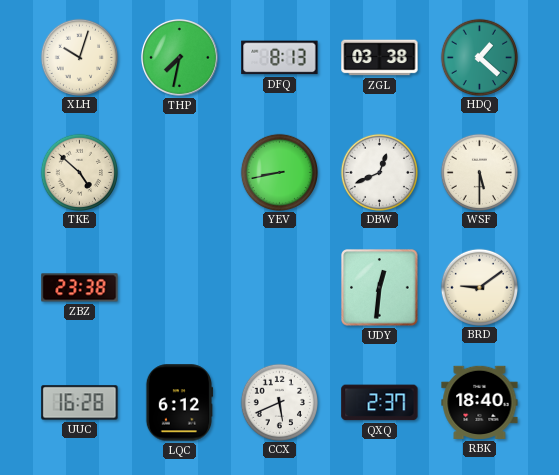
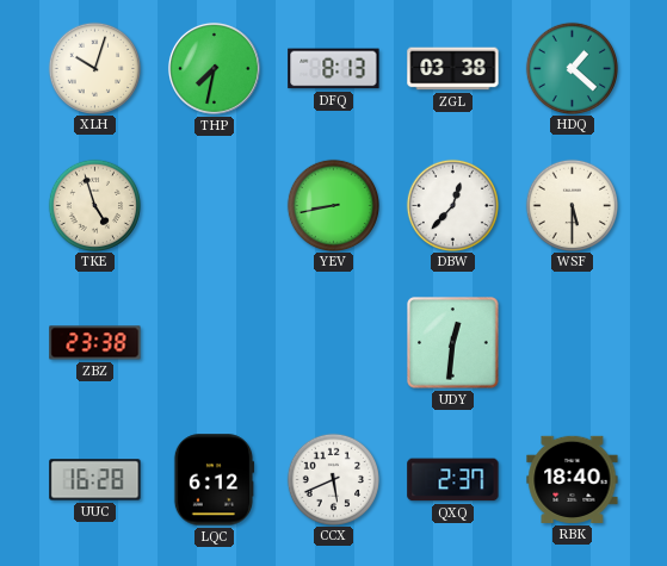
TKE: 4:52 -> 4:57
DBW: 12:41 -> 12:37
BRD: 9:09 -> none
